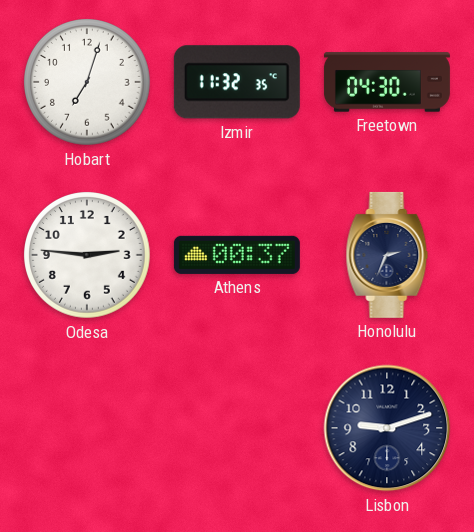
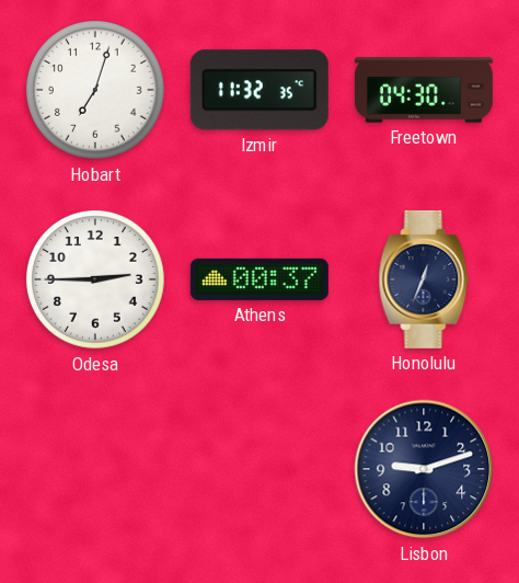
Odesa: 2:46 -> 2:45
Honolulu: 2:34 -> 12:34
